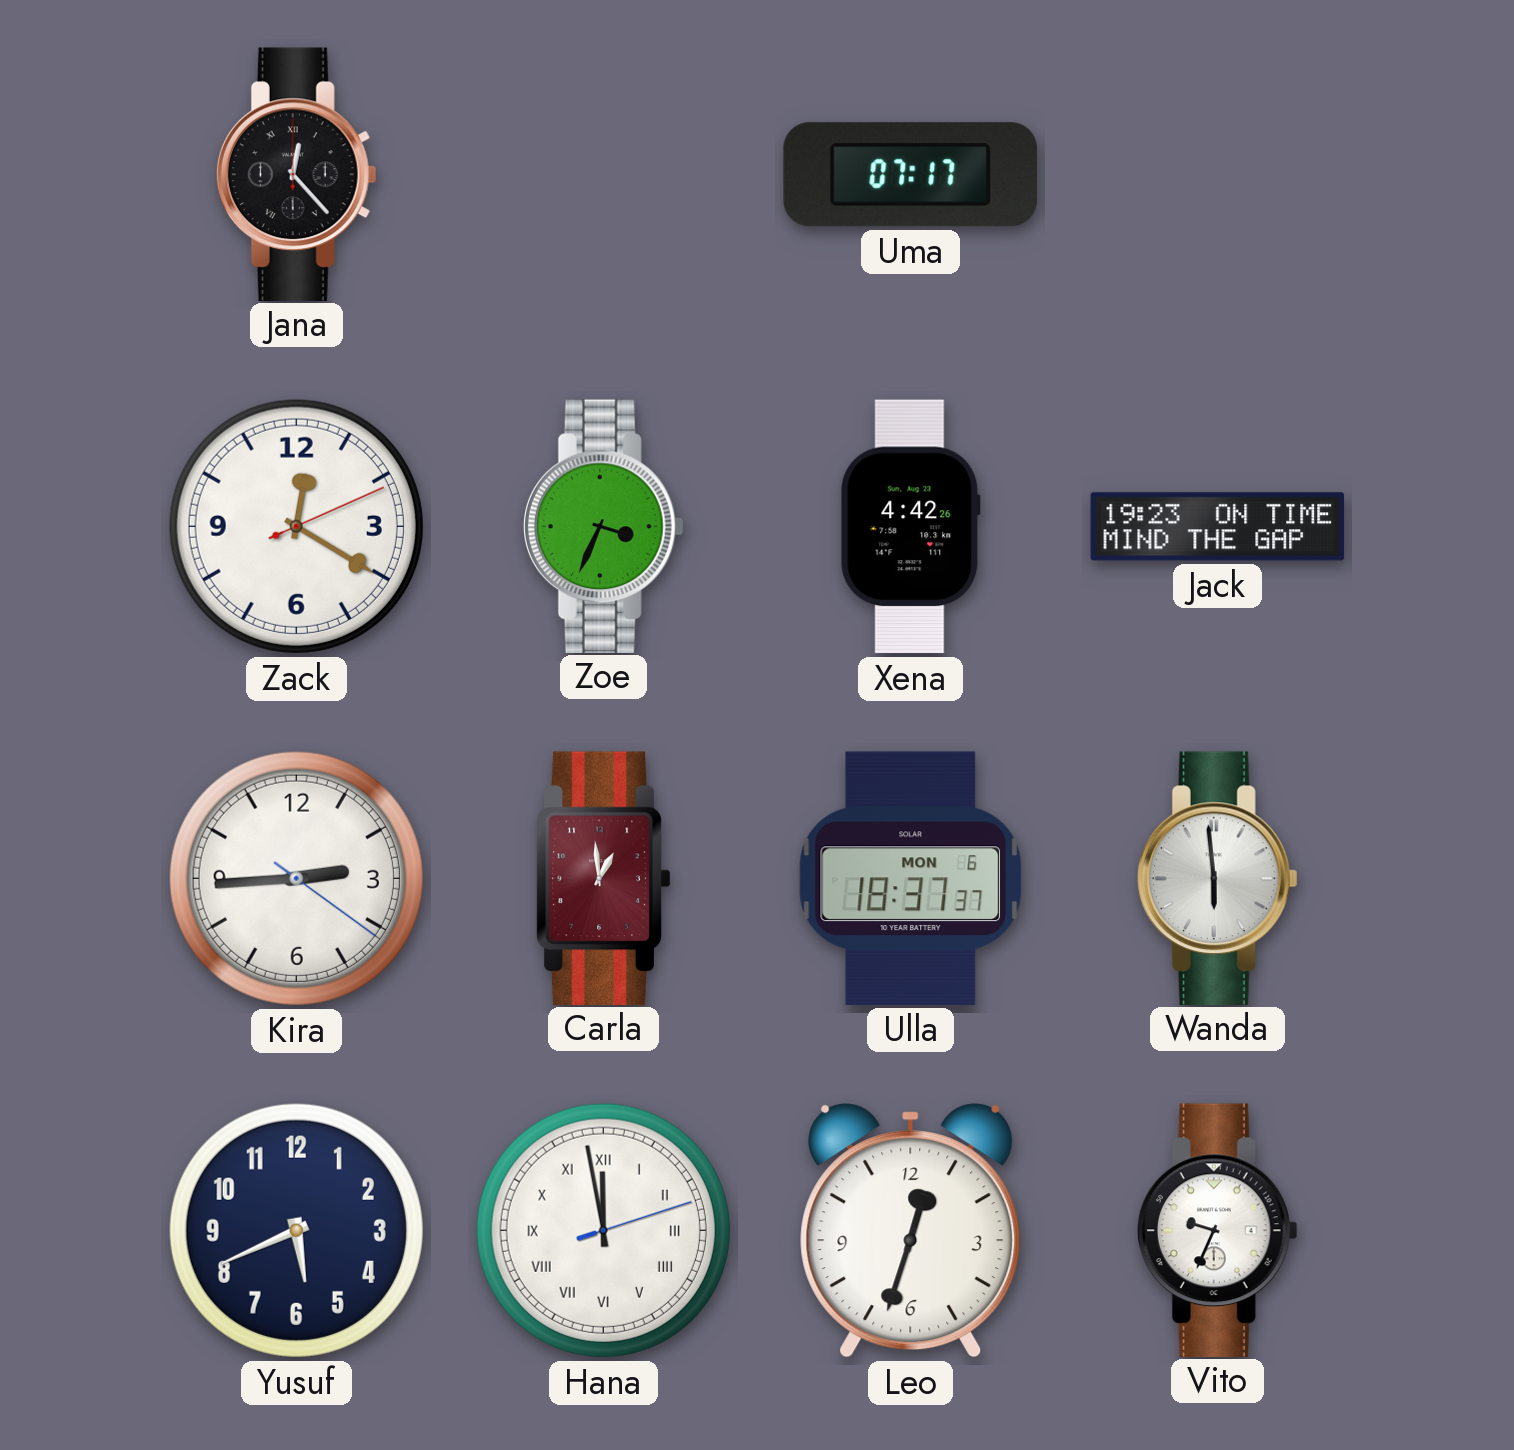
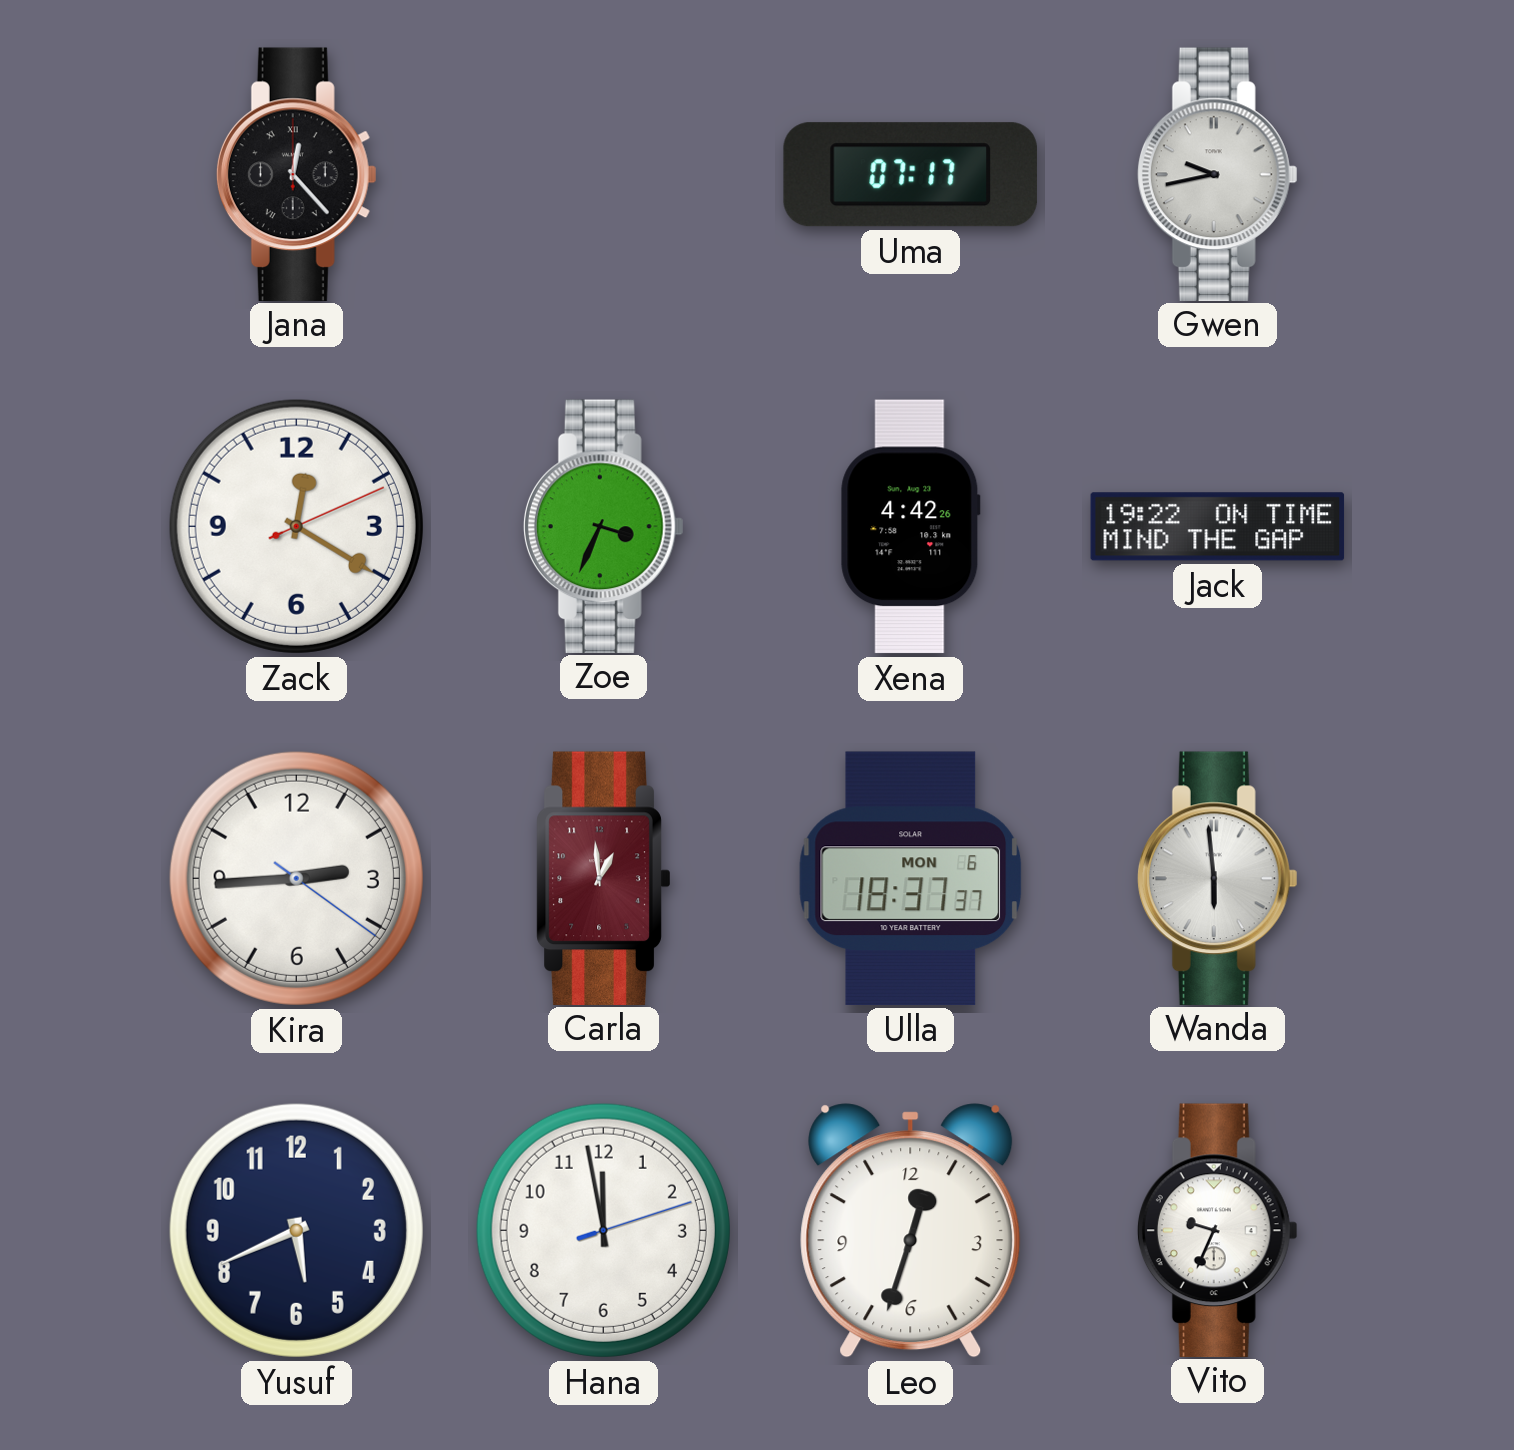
Gwen: none -> 9:43
Jack: 19:23 -> 19:22
Hana numerals: Roman -> Arabic
